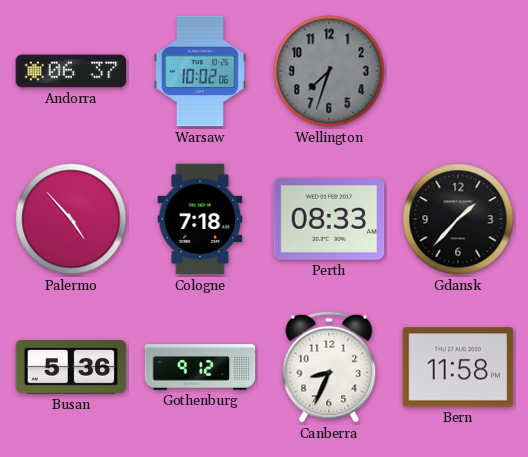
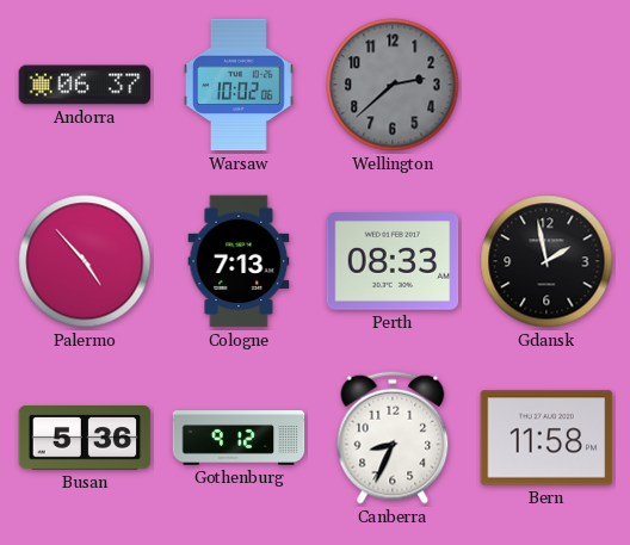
Wellington: 7:33 -> 2:38
Cologne: 7:18 -> 7:13
Gdansk: 1:37 -> 1:58
